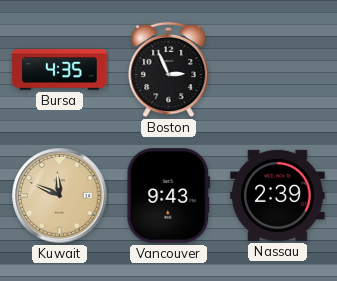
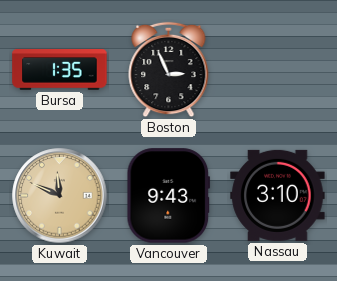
Bursa: 4:35 -> 1:35
Nassau: 2:39 -> 3:10
